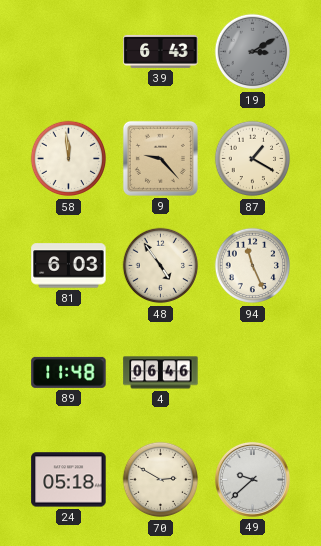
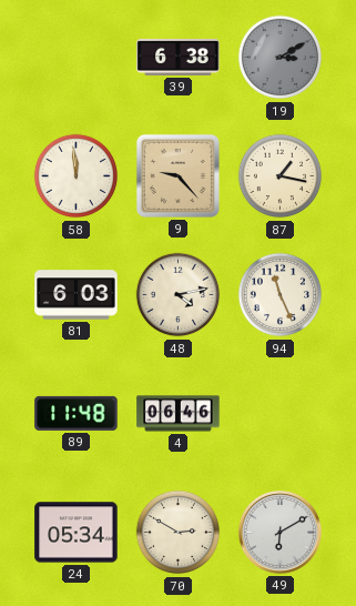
39: 6:43 -> 6:38
87: 1:20 -> 1:17
48: 4:54 -> 4:13
24: 05:18 -> 05:34
49: 9:38 -> 6:10
